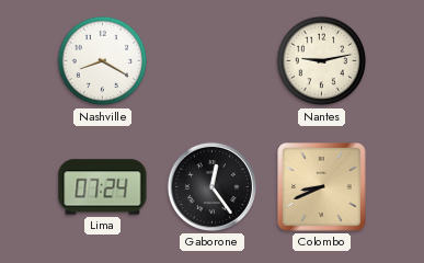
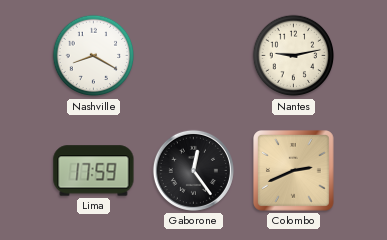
Lima: 07:24 -> 17:59
Colombo: 8:41 -> 2:41
